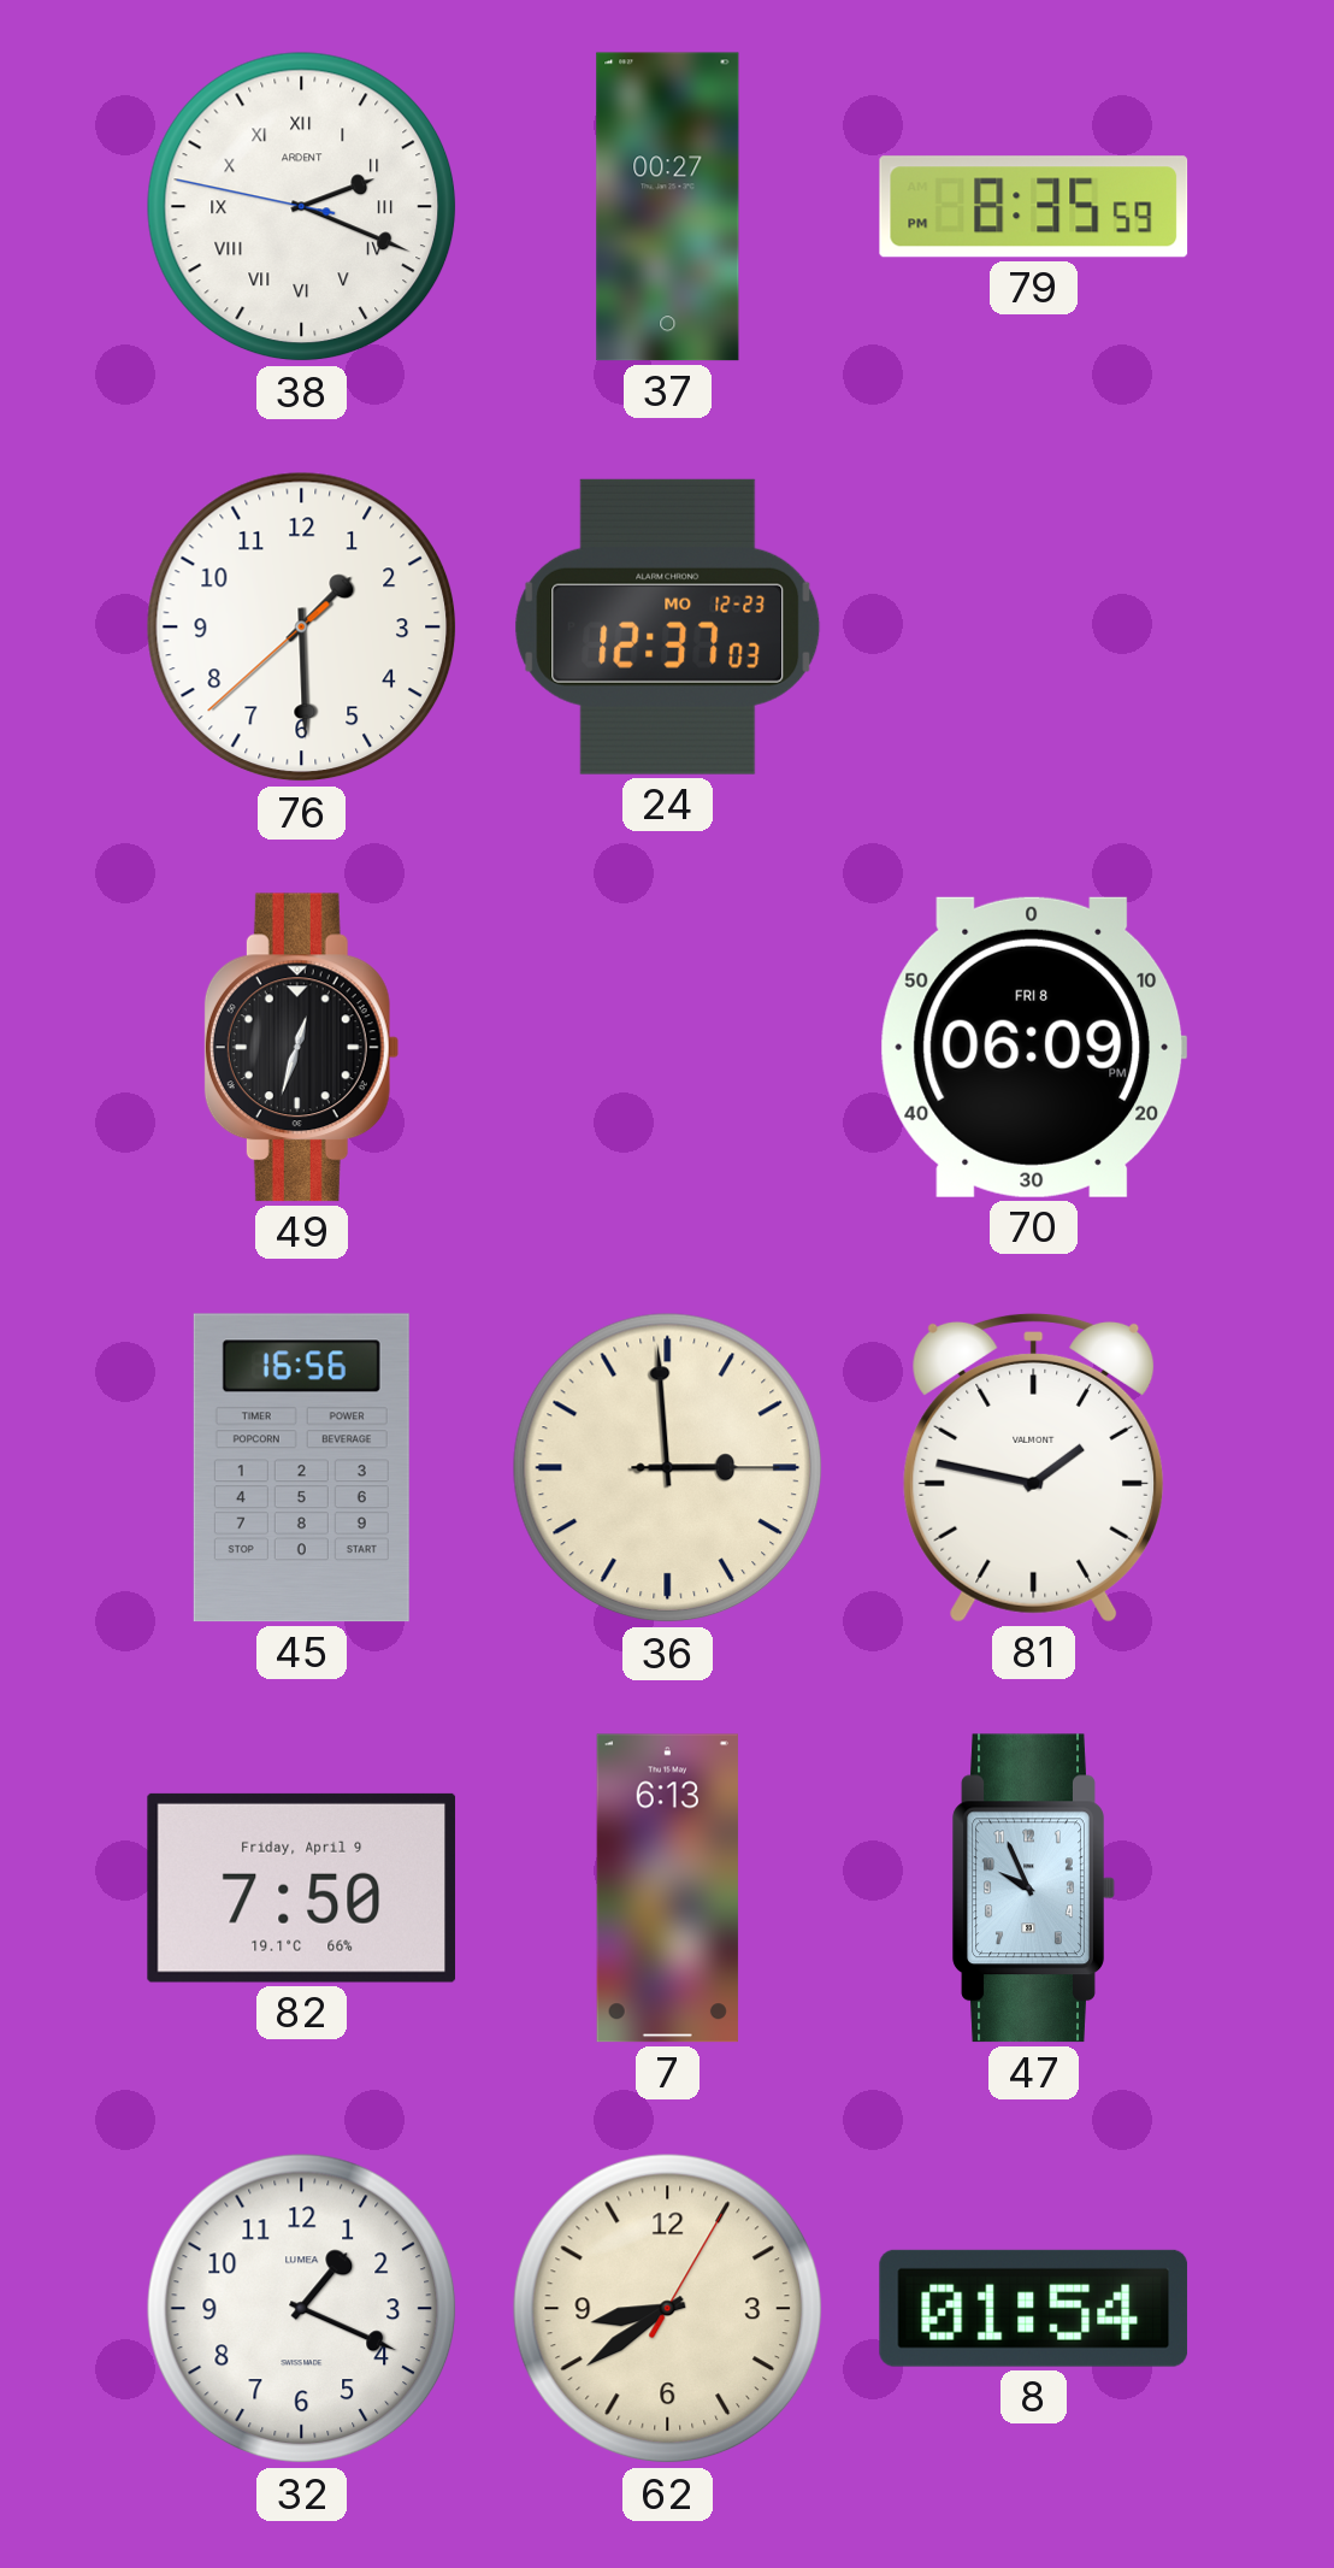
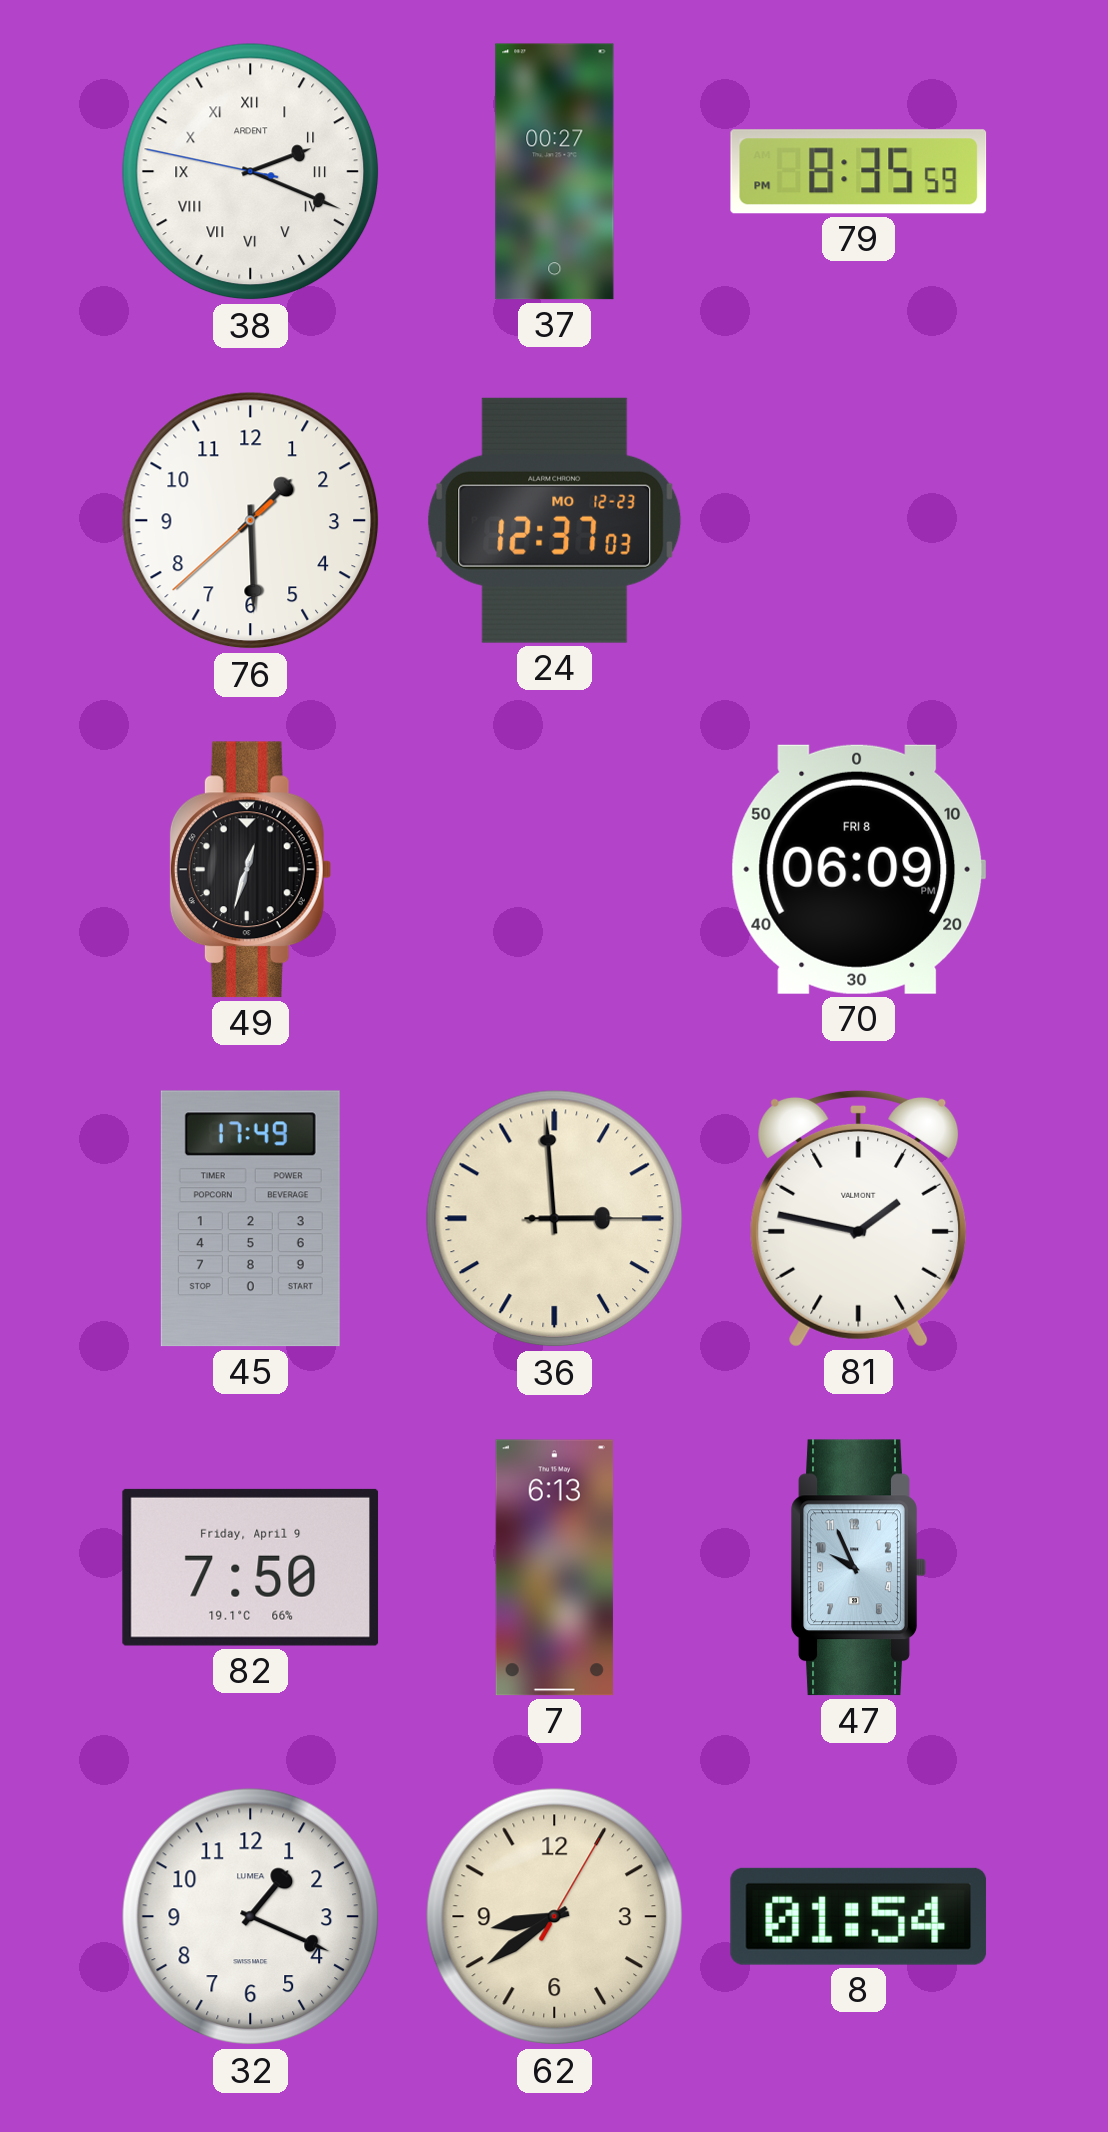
45: 16:56 -> 17:49
